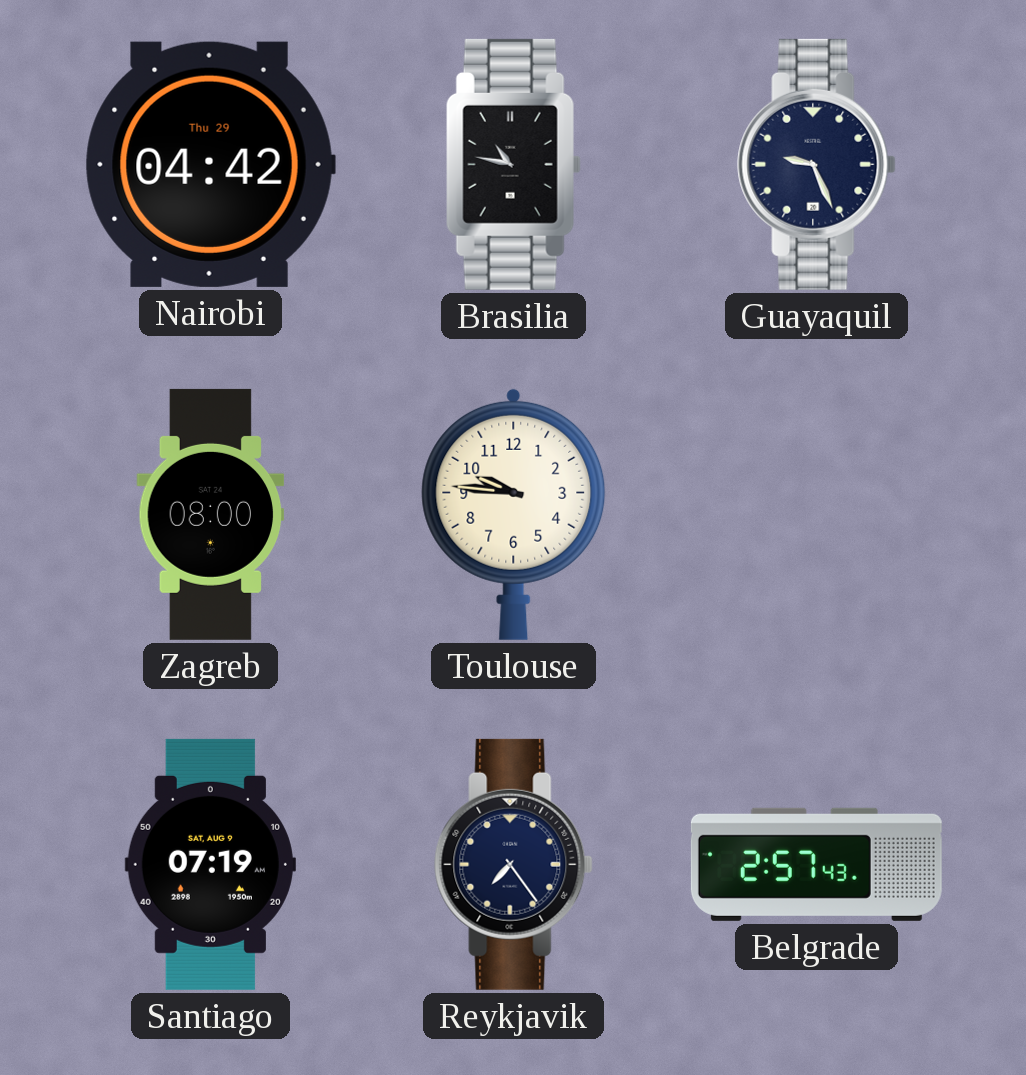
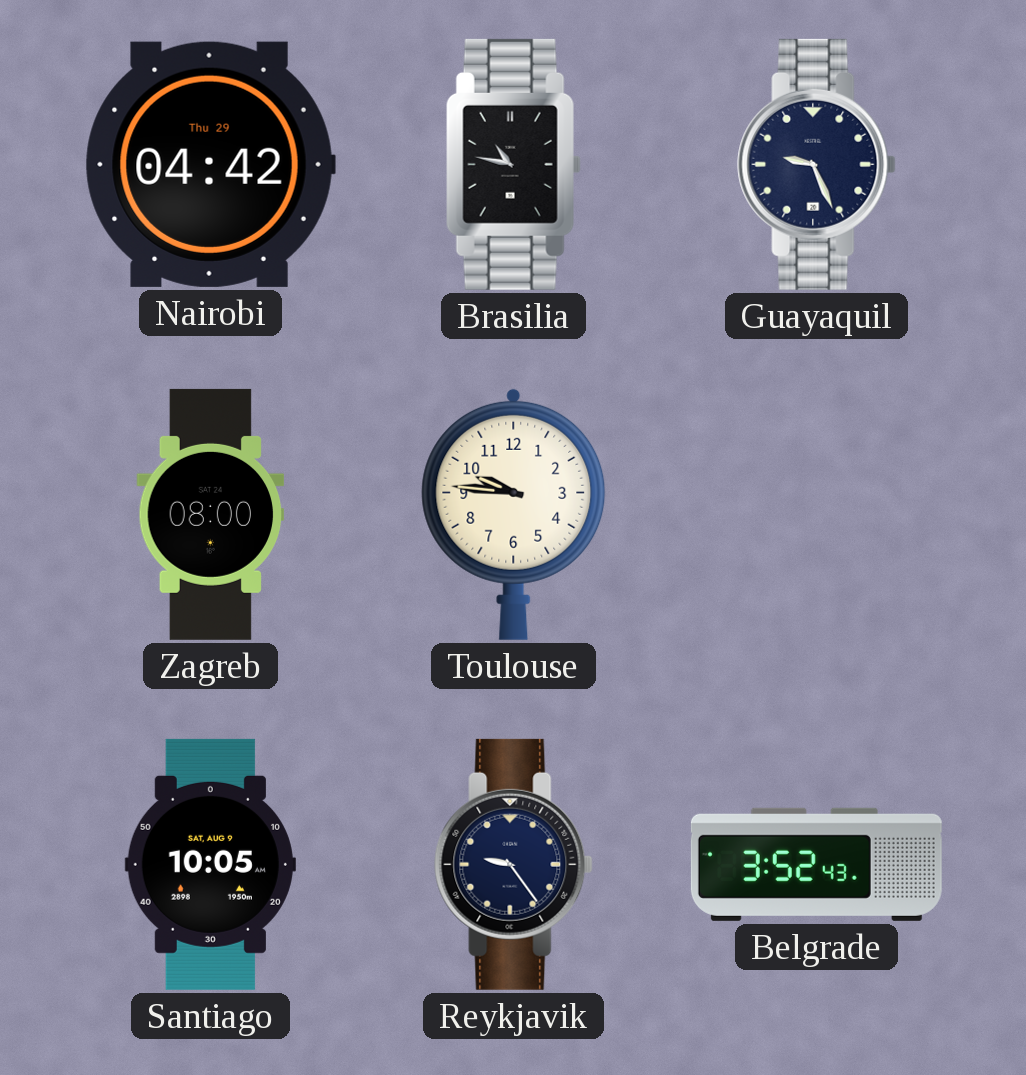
Santiago: 07:19 -> 10:05
Reykjavik: 7:24 -> 9:24
Belgrade: 2:57 -> 3:52
